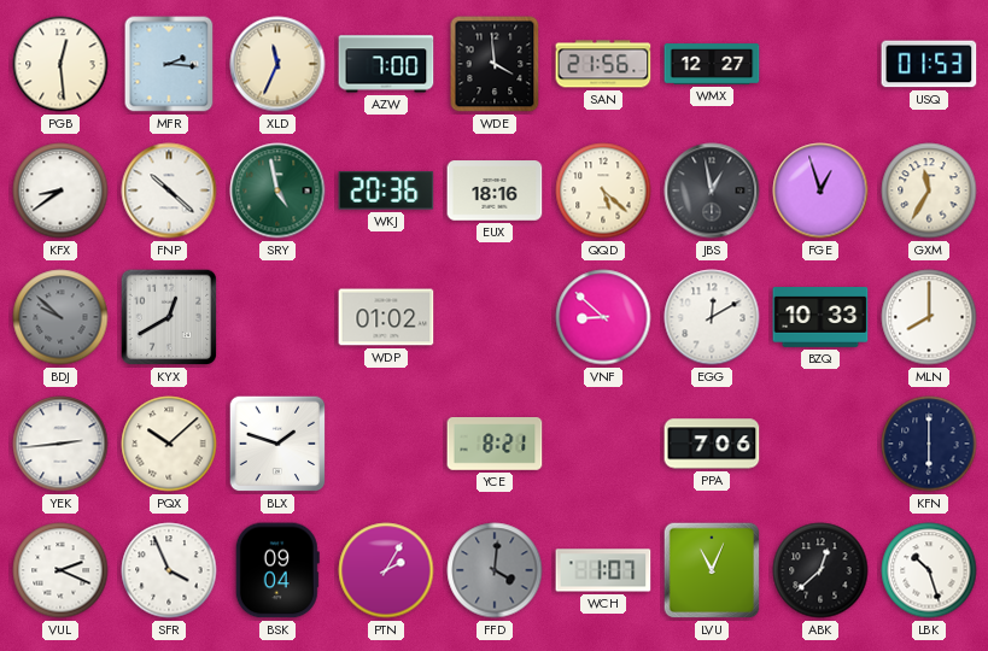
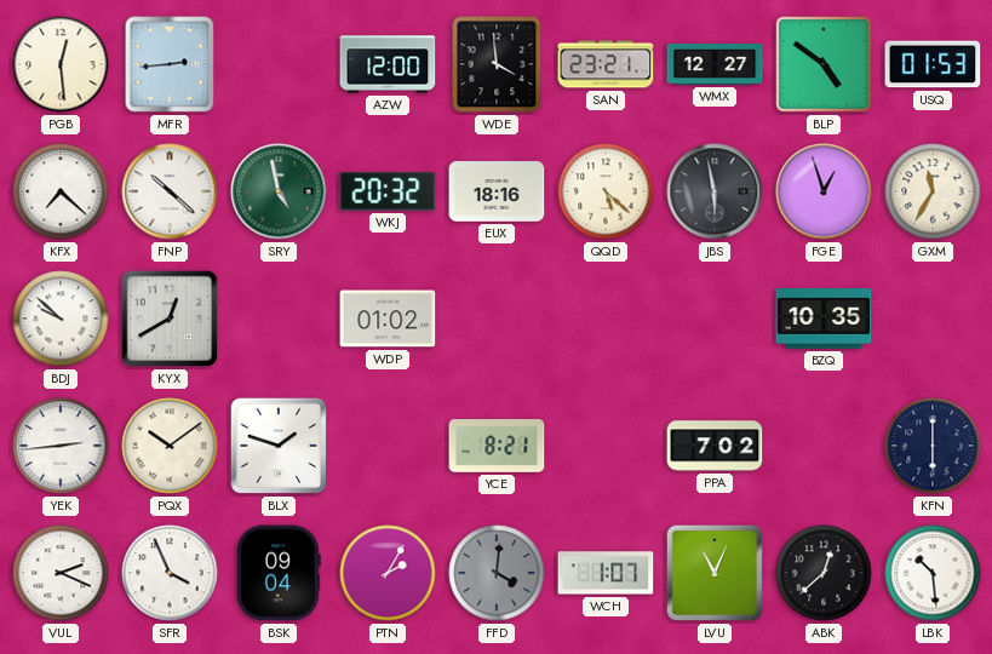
MFR: 2:16 -> 2:44
XLD: 11:34 -> none
AZW: 7:00 -> 12:00
SAN: 21:56 -> 23:21
BLP: none -> 4:51
KFX: 8:39 -> 7:22
WKJ: 20:36 -> 20:32
JBS: 12:58 -> 5:58
BDJ dial: grey -> white
VNF: 8:52 -> none
EGG: 12:10 -> none
BZQ: 10:33 -> 10:35
MLN: 8:00 -> none
PQX: 10:08 -> 10:09
PPA: 7:06 -> 7:02
LBK: 10:27 -> 10:29
